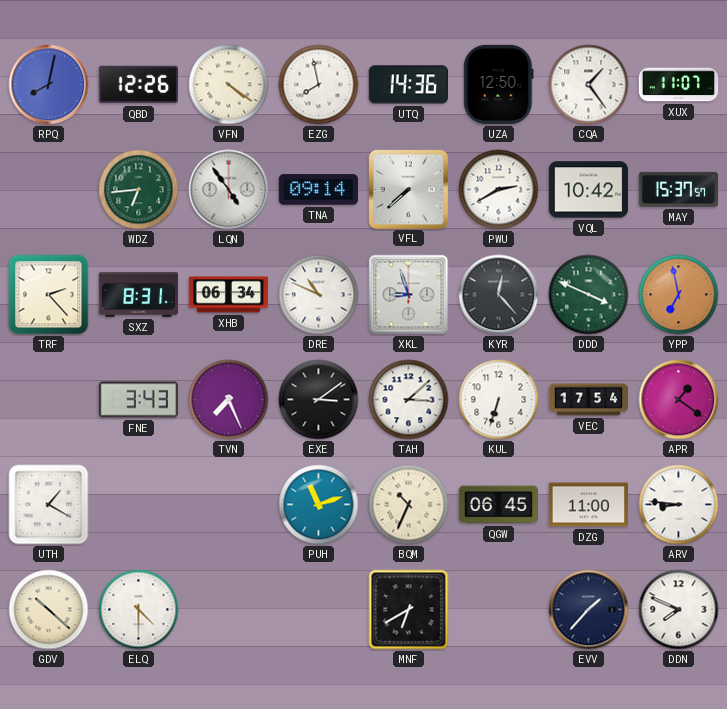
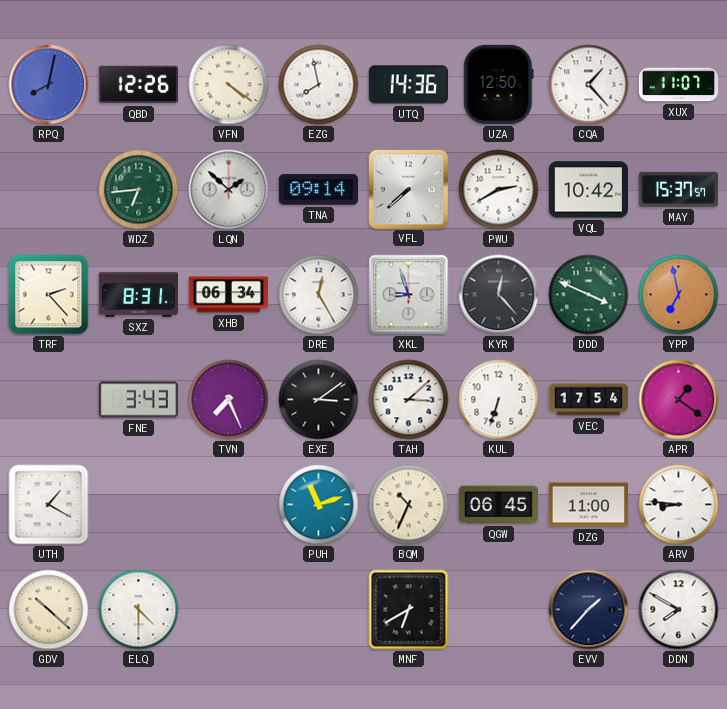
CQA: 1:24 -> 1:23
LQN: 4:54 -> 1:52
DRE: 10:49 -> 12:25
DDN: 7:49 -> 7:50
